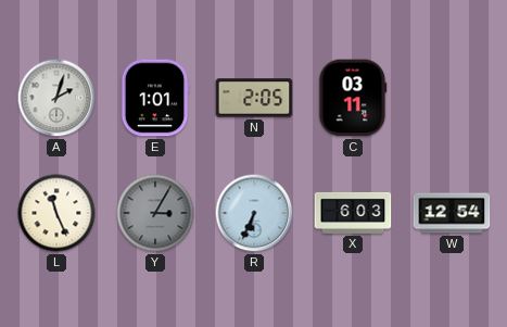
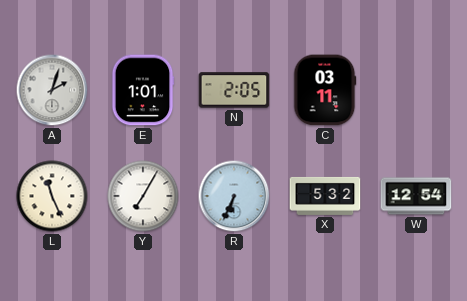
Y: 3:05 -> 7:05
Y dial: grey -> white
X: 6:03 -> 5:32
